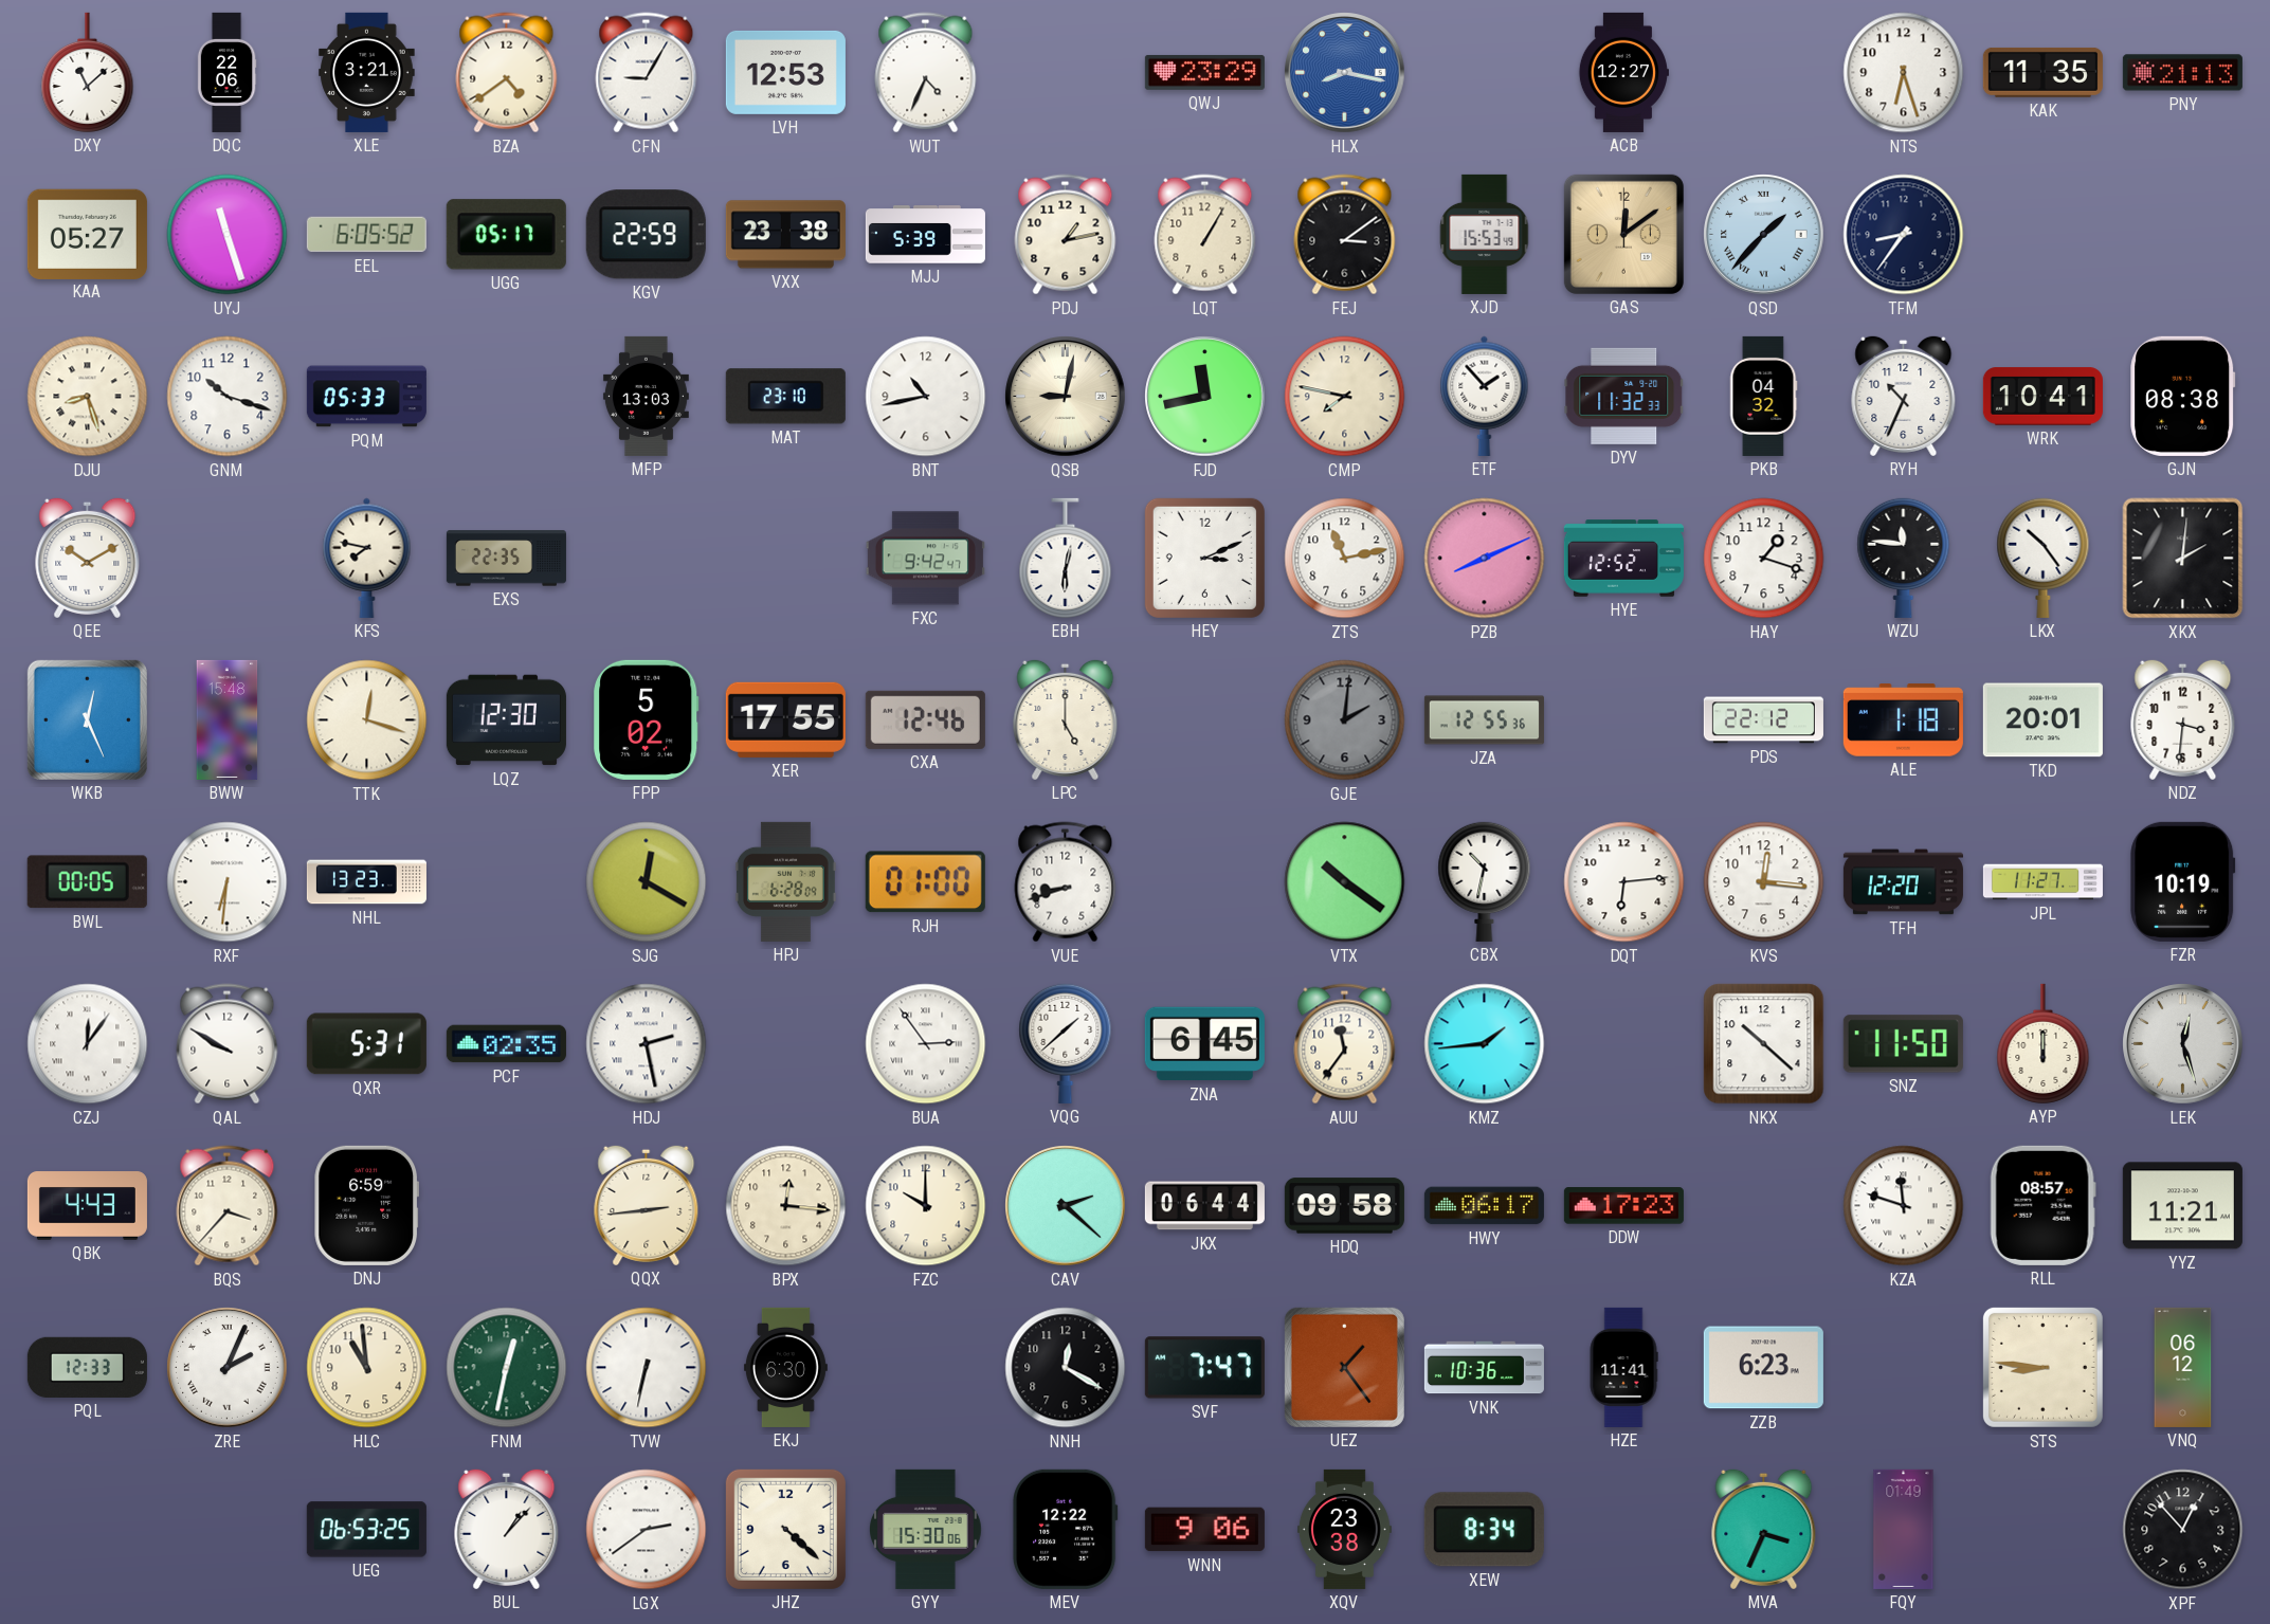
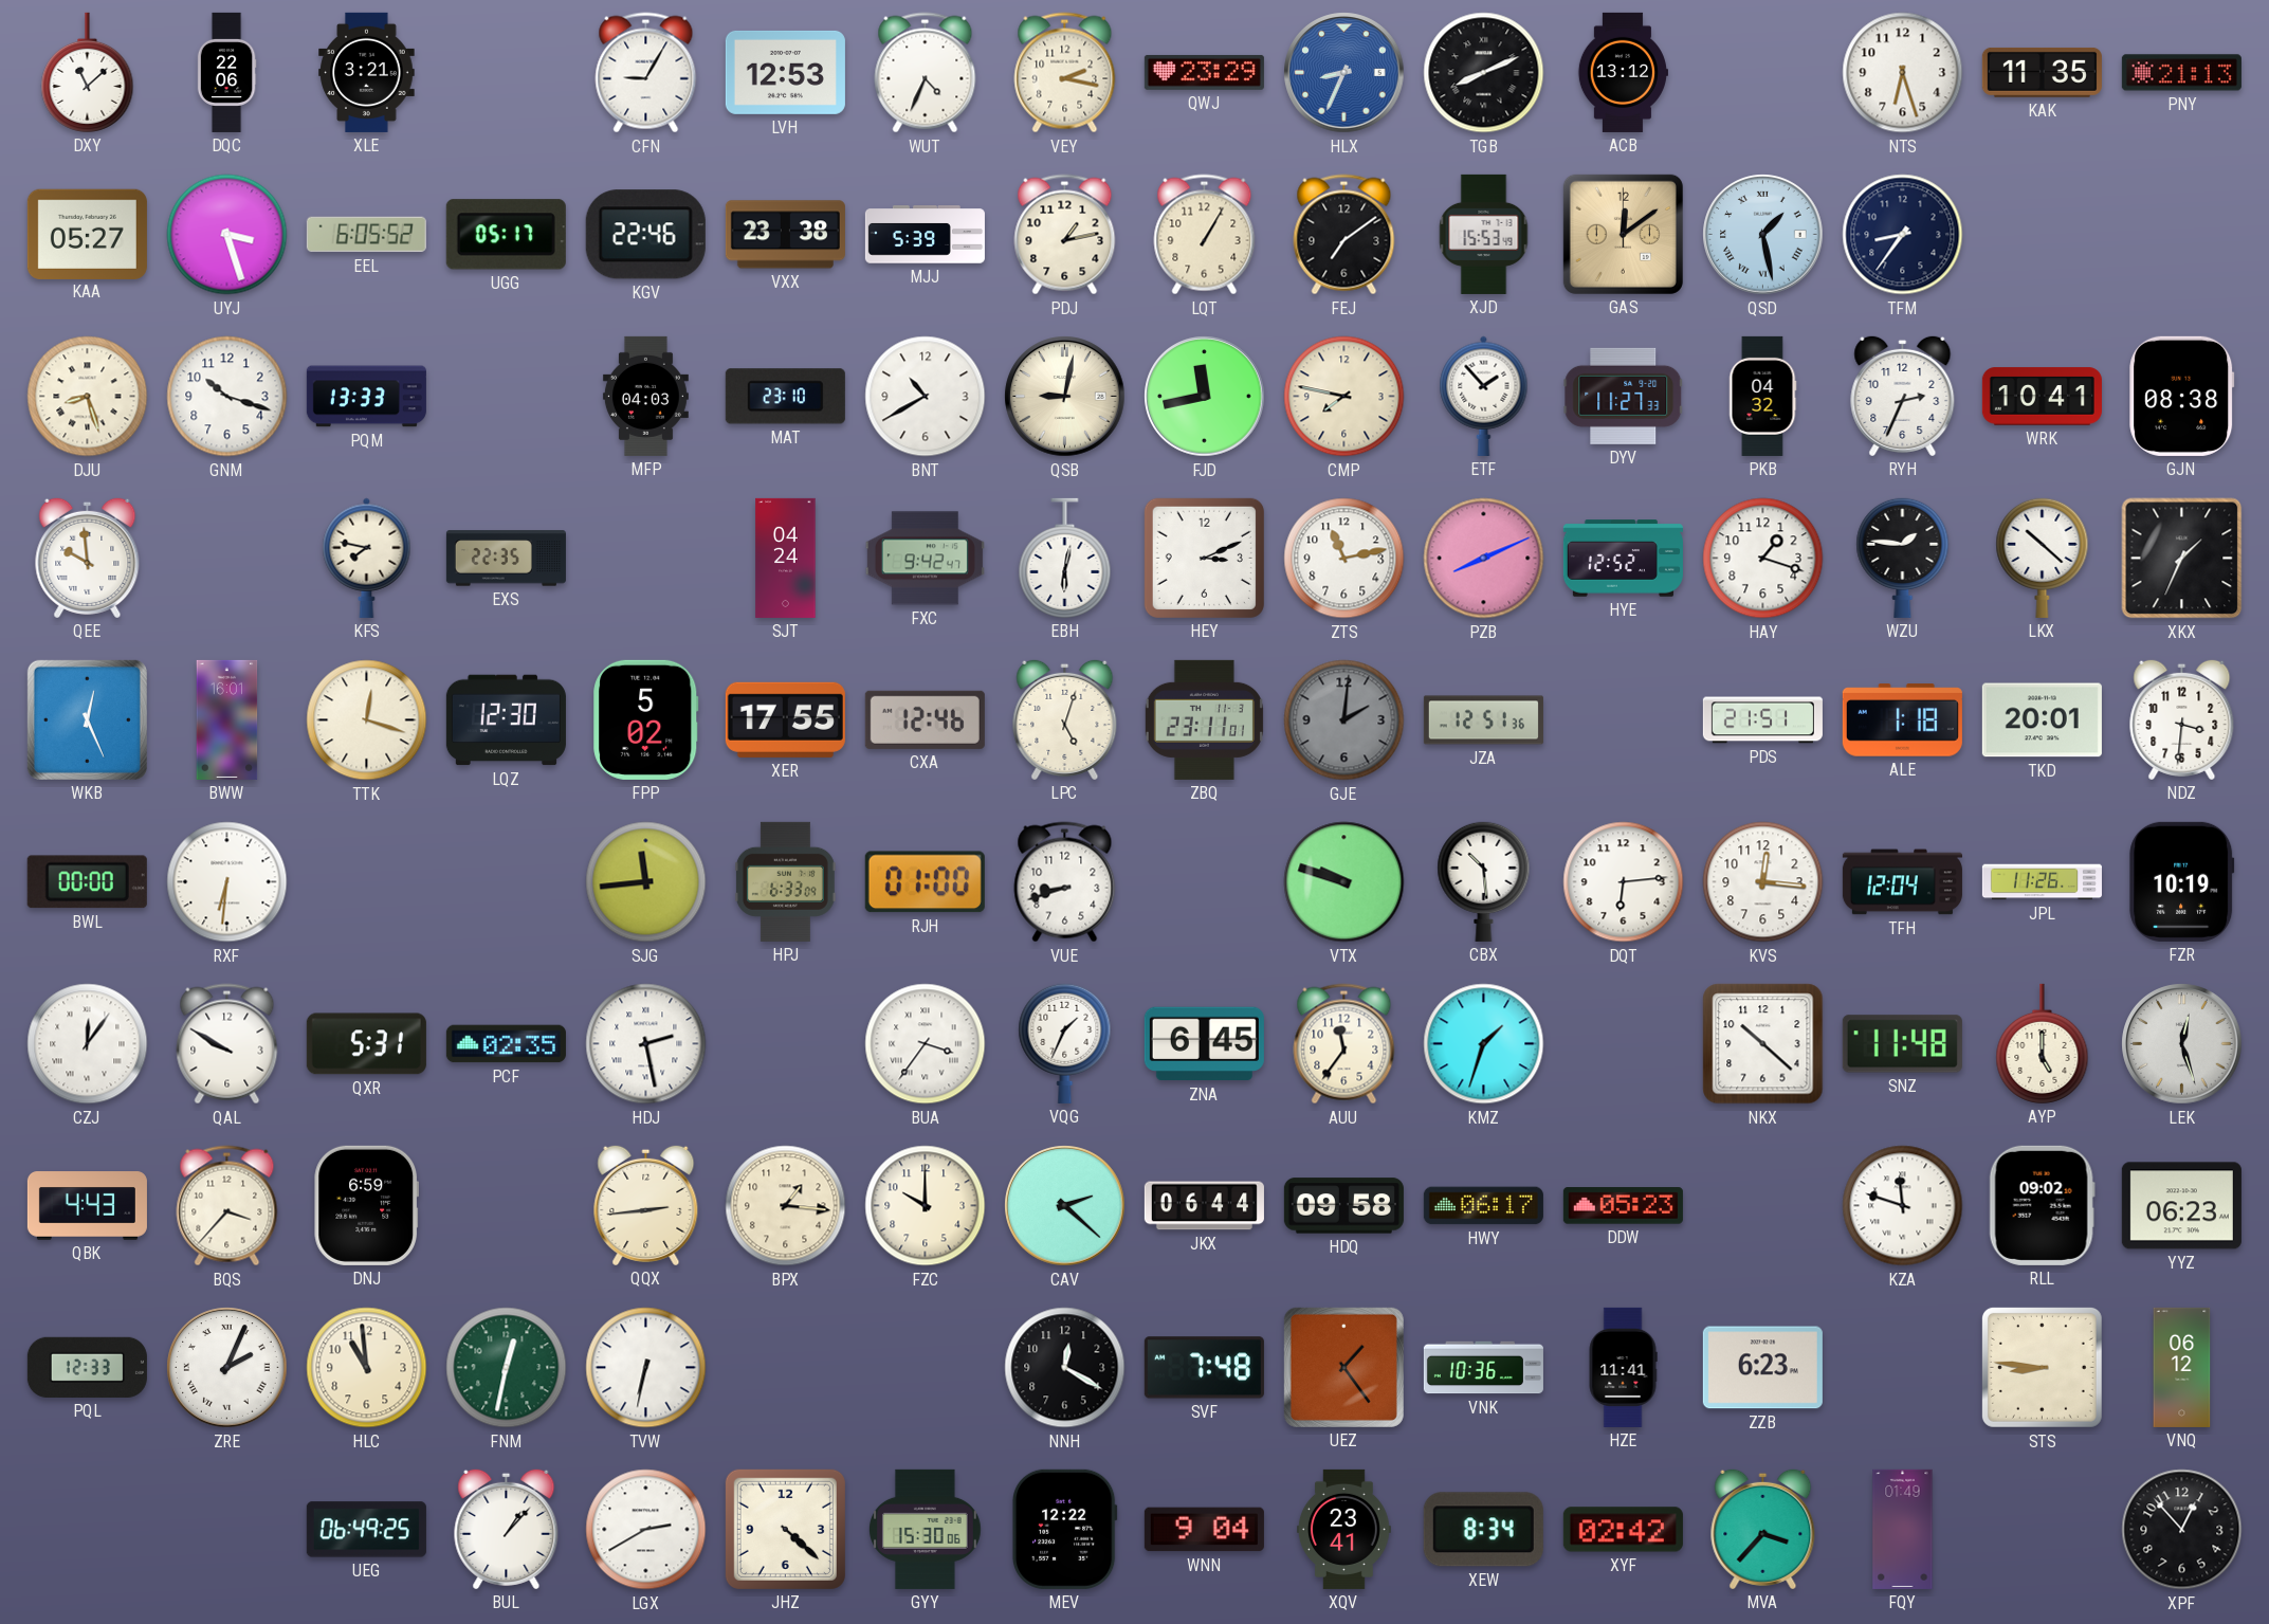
BZA: 4:39 -> none
VEY: none -> 2:17
HLX: 8:17 -> 8:34
TGB: none -> 8:11
ACB: 12:27 -> 13:12
UYJ: 11:27 -> 3:27
KGV: 22:59 -> 22:46
FEJ: 3:09 -> 7:09
QSD: 1:37 -> 1:28
PQM: 05:33 -> 13:33
MFP: 13:03 -> 04:03
BNT: 10:43 -> 10:40
DYV: 11:32 -> 11:27
RYH: 10:34 -> 2:34
QEE: 10:10 -> 9:59
SJT: none -> 04:24
WZU: 11:46 -> 1:46
LKX: 10:24 -> 10:22
XKX: 2:01 -> 1:34
BWW: 15:48 -> 16:01
LPC: 5:00 -> 5:03
ZBQ: none -> 23:11
JZA: 12:55 -> 12:51
PDS: 22:12 -> 21:51
BWL: 00:05 -> 00:00
NHL: 13:23 -> none
SJG: 12:20 -> 11:44
HPJ: 6:28 -> 6:33
VTX: 10:21 -> 9:48
CBX: 10:32 -> 10:29
TFH: 12:20 -> 12:04
JPL: 11:27 -> 11:26
BUA: 2:54 -> 3:36
VQG: 1:38 -> 1:34
KMZ: 1:44 -> 1:33
SNZ: 11:50 -> 11:48
AYP: 12:00 -> 5:00
BPX: 12:16 -> 1:16
DDW: 17:23 -> 05:23
RLL: 08:57 -> 09:02
YYZ: 11:21 -> 06:23
EKJ: 6:30 -> none
SVF: 7:47 -> 7:48
UEG: 06:53 -> 06:49
LGX: 2:39 -> 2:40
WNN: 9:06 -> 9:04
XQV: 23:38 -> 23:41
XYF: none -> 02:42
MVA: 3:34 -> 3:37
